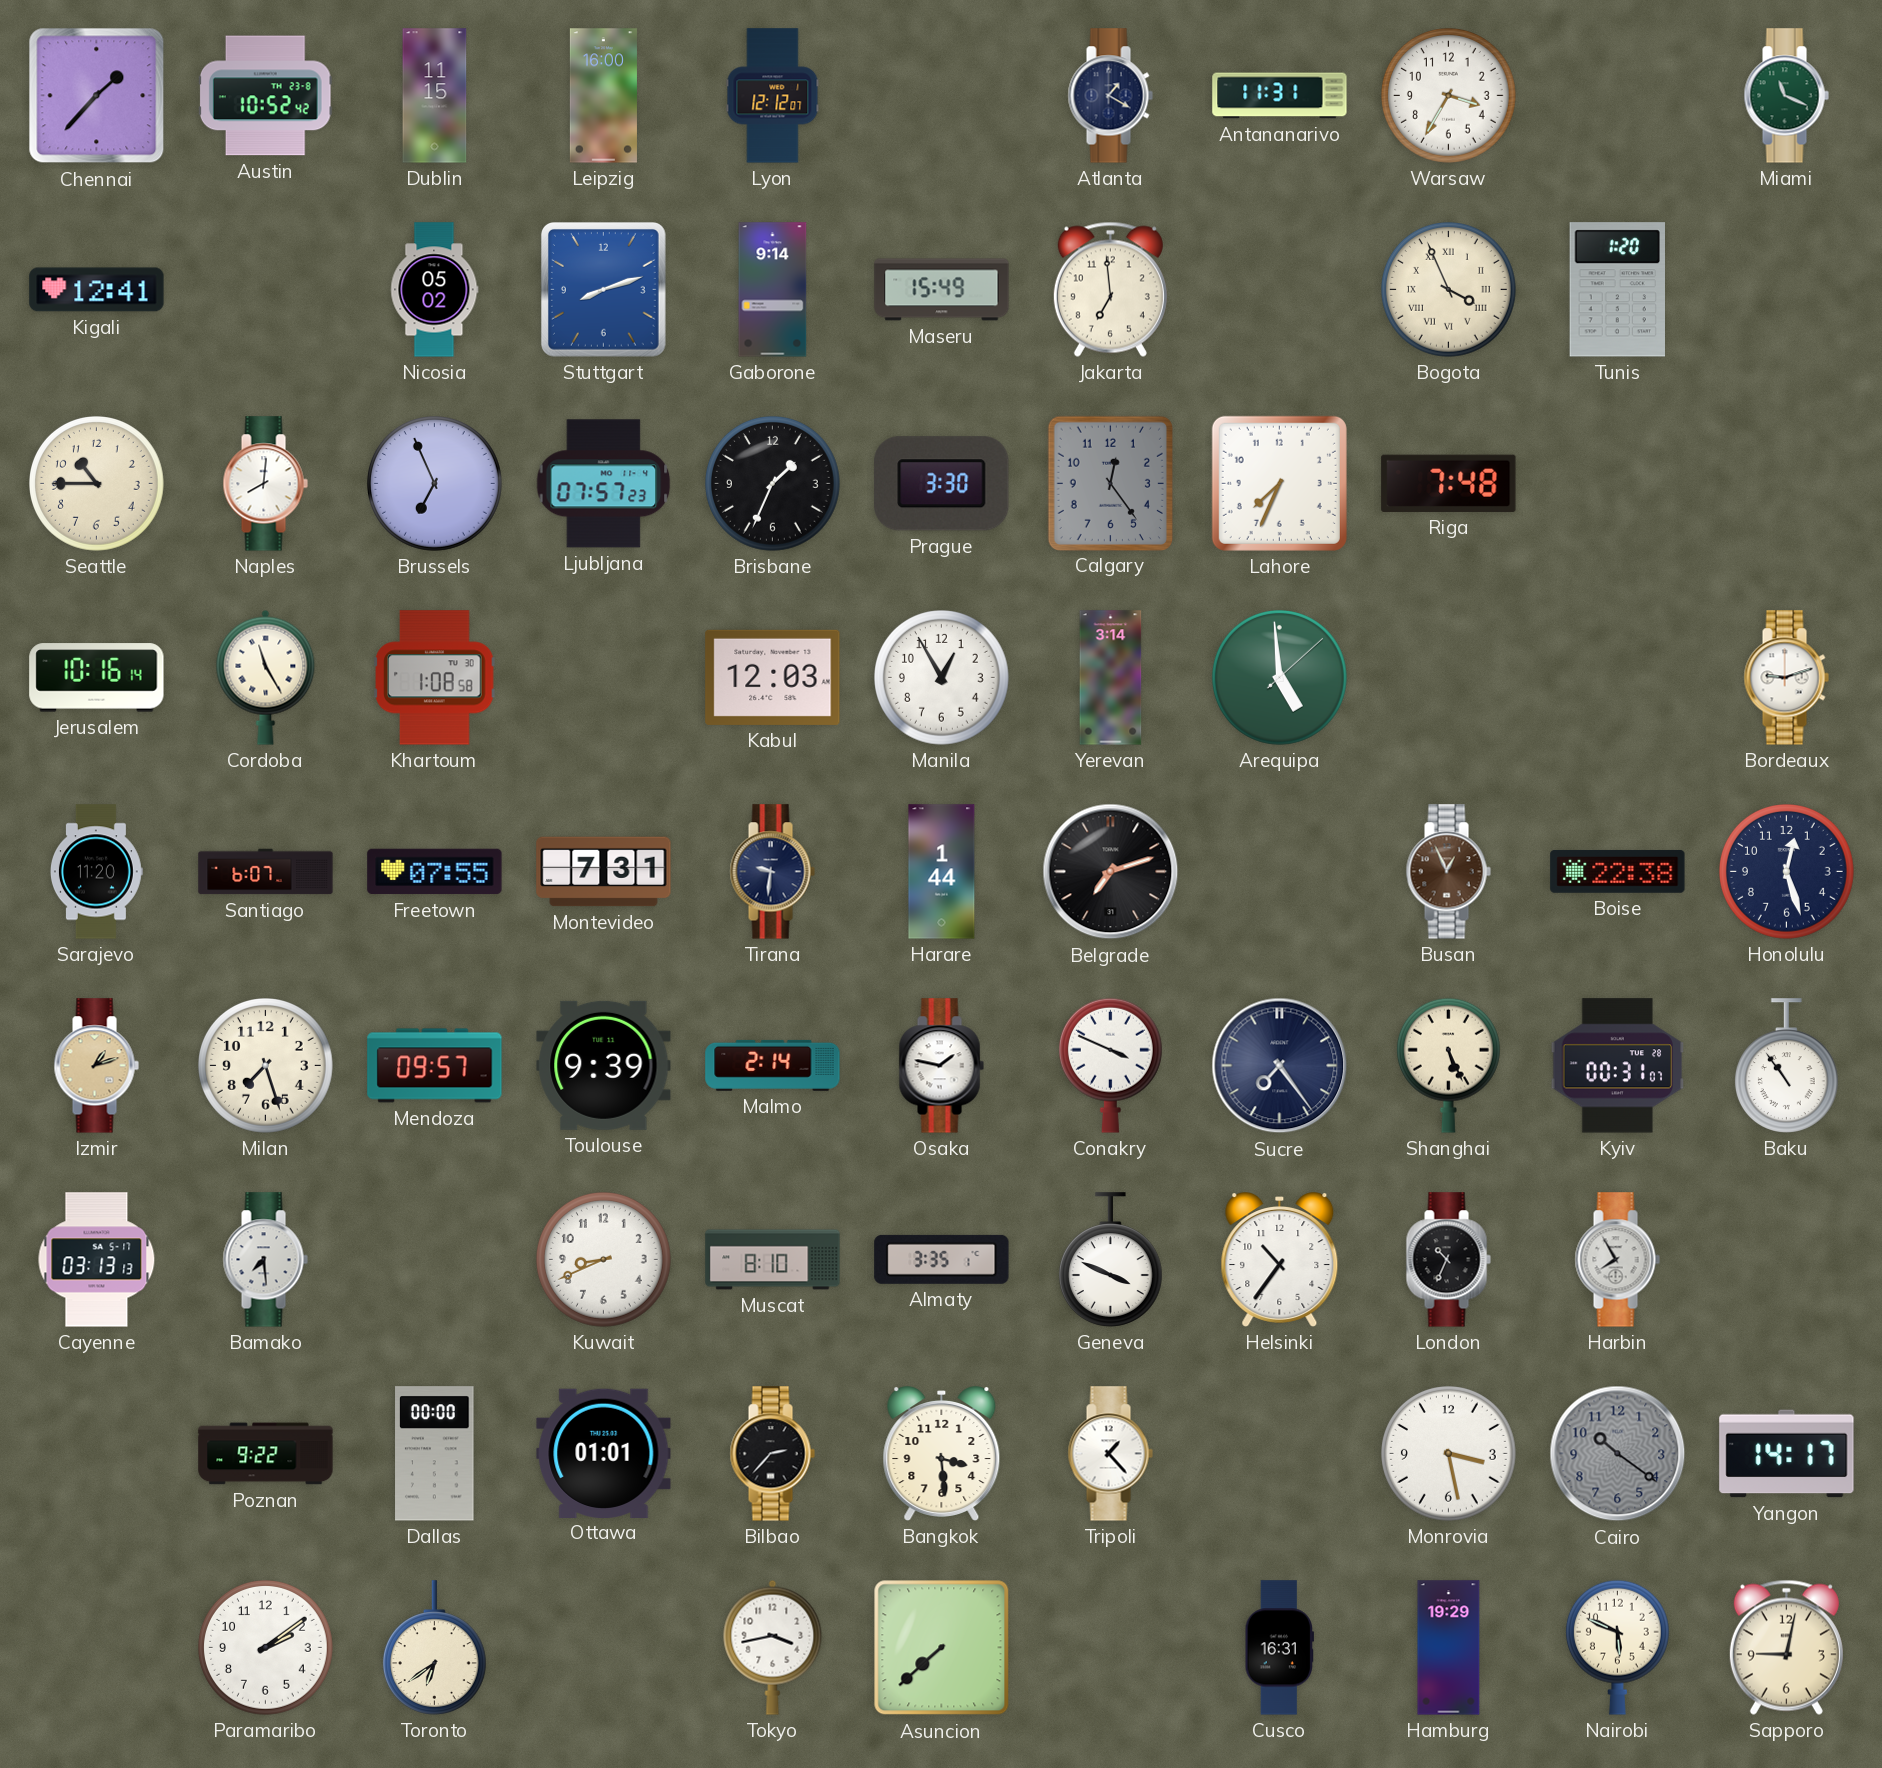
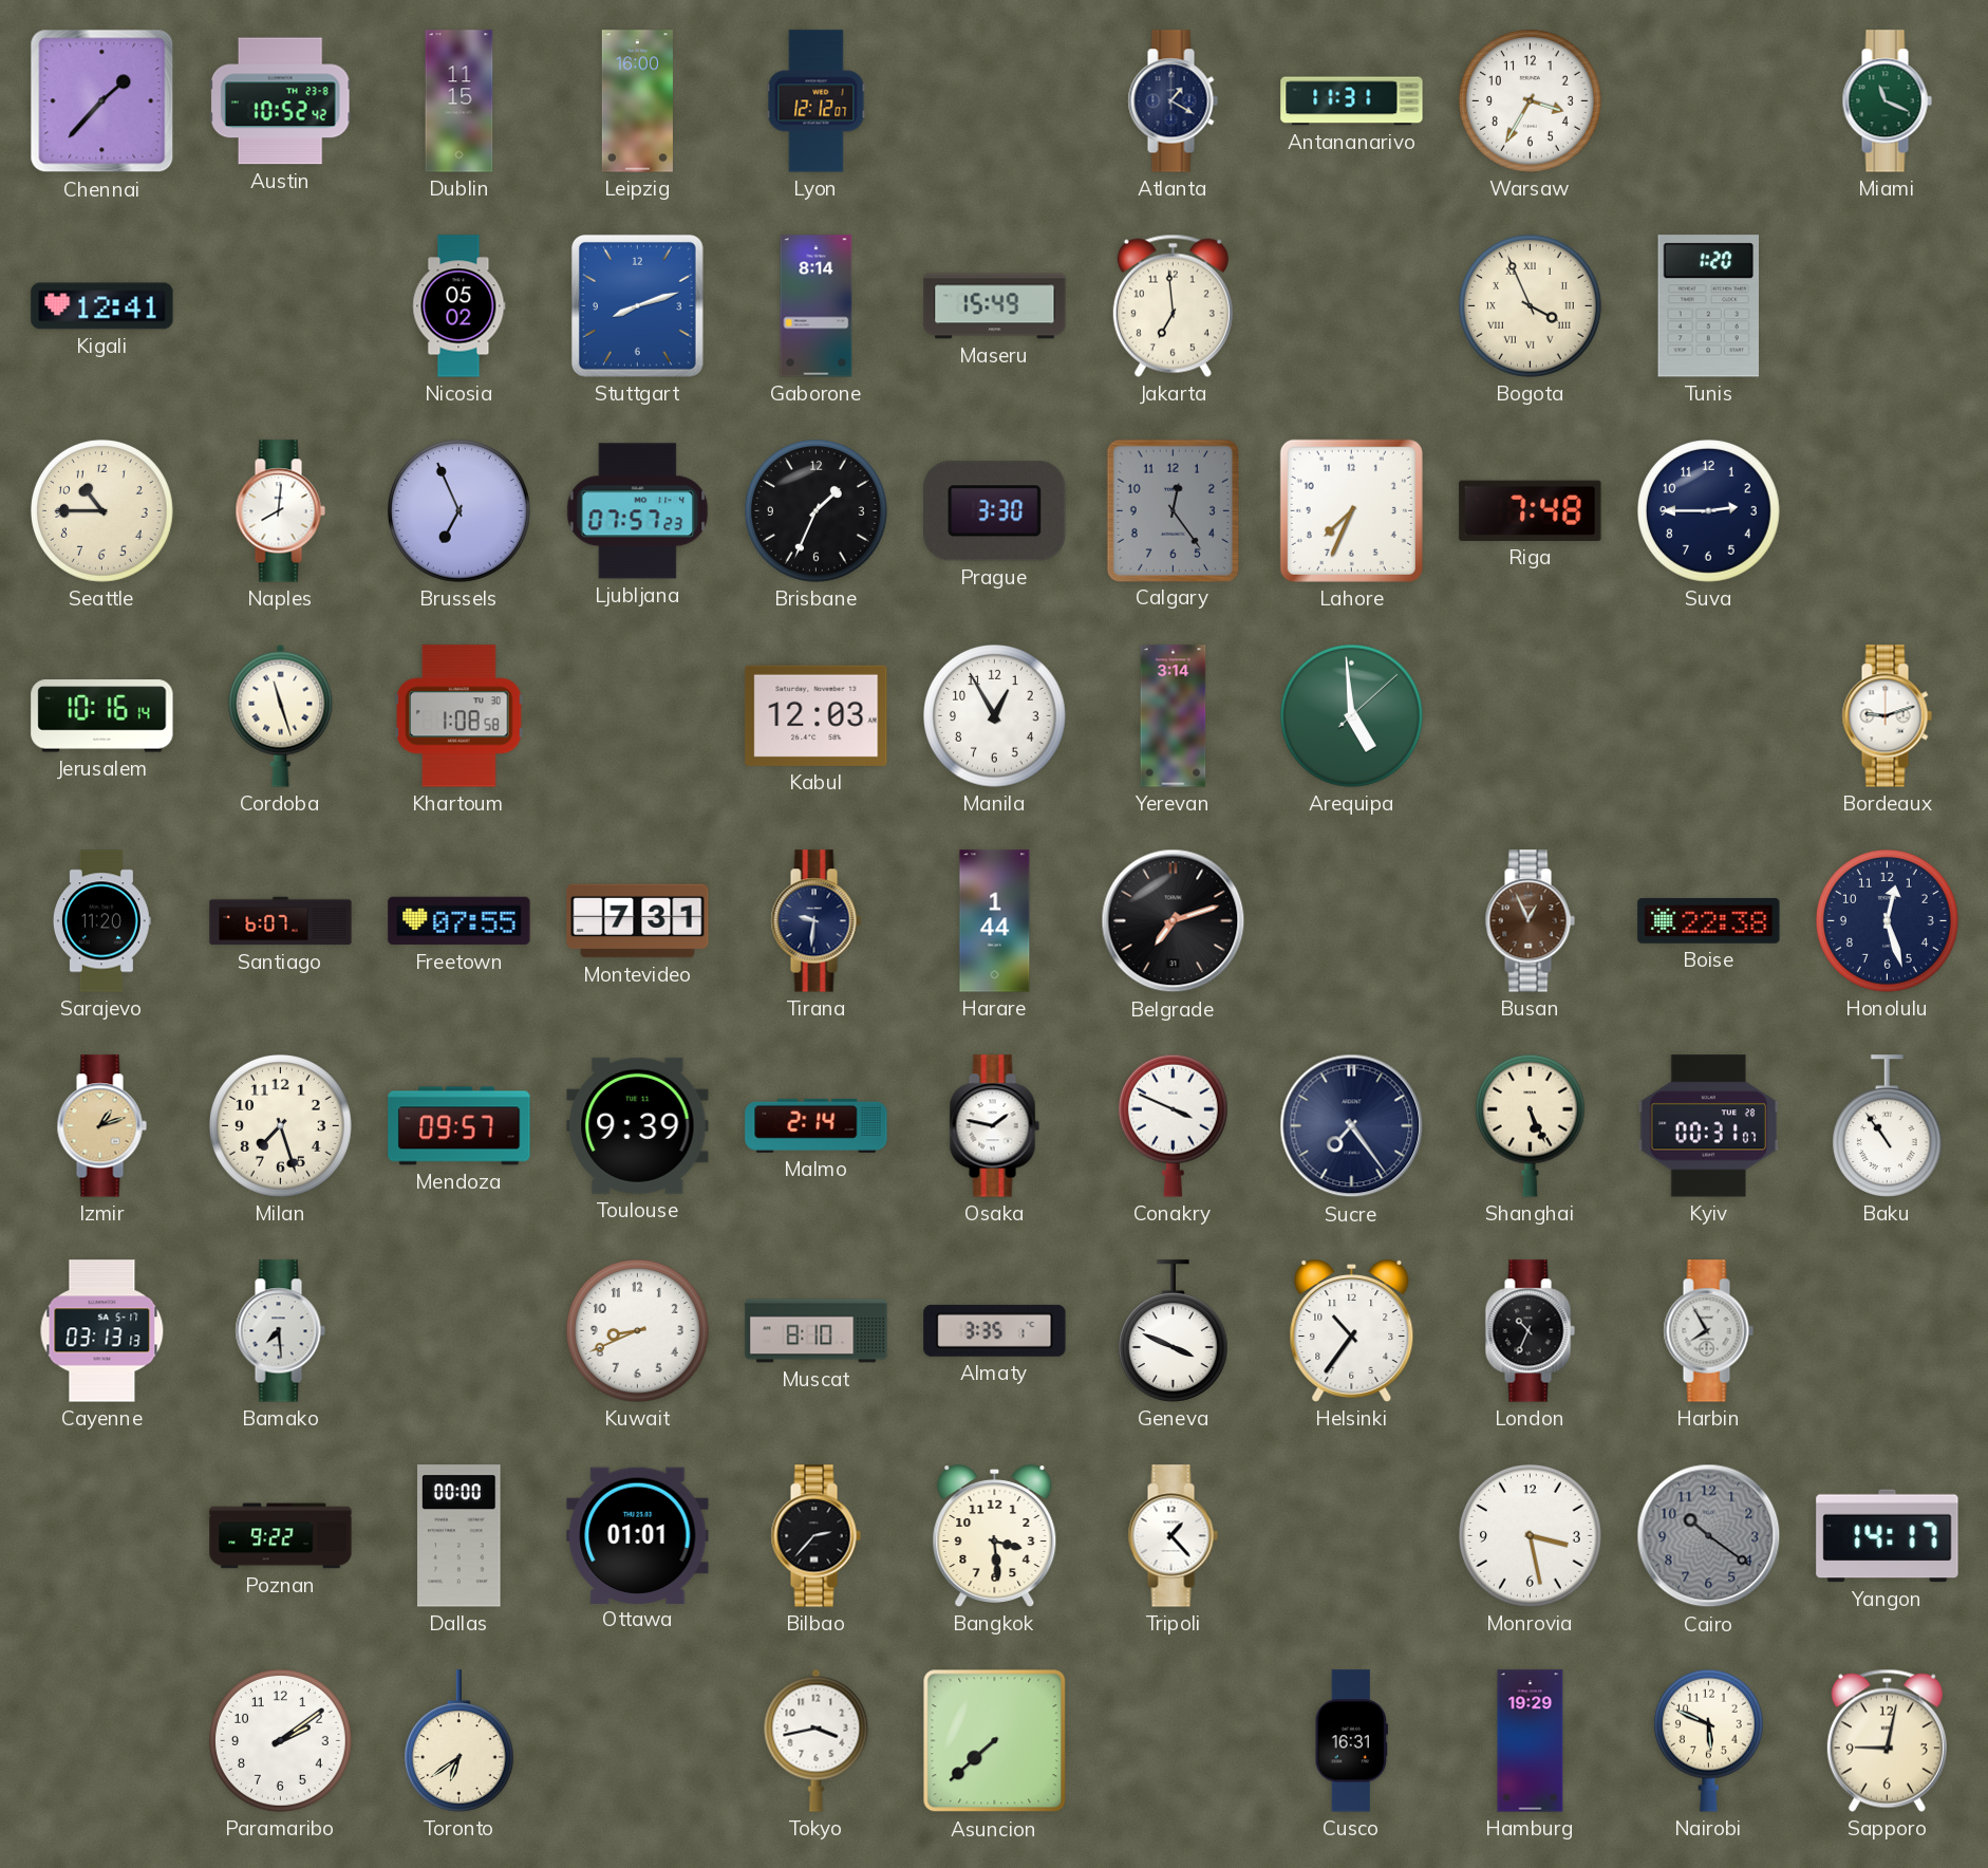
Gaborone: 9:14 -> 8:14
Suva: none -> 2:45
Cordoba: 11:25 -> 11:27
